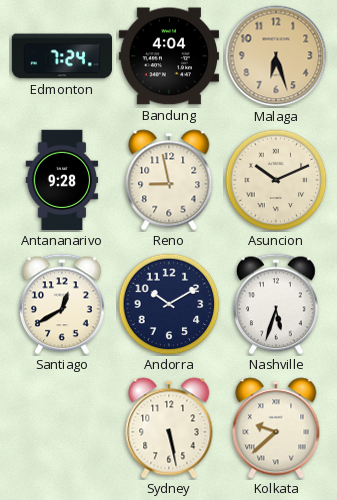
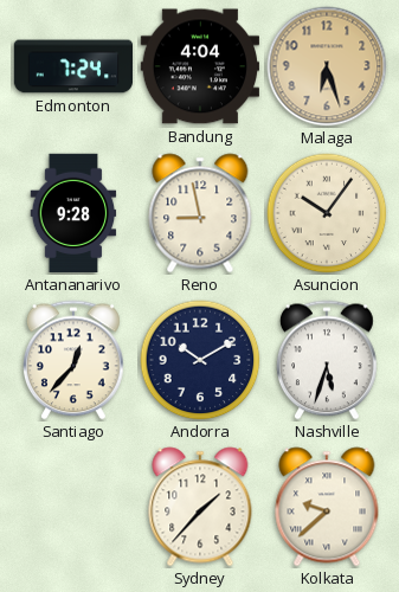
Asuncion: 10:11 -> 10:06
Santiago: 12:40 -> 12:37
Sydney: 5:28 -> 1:37
